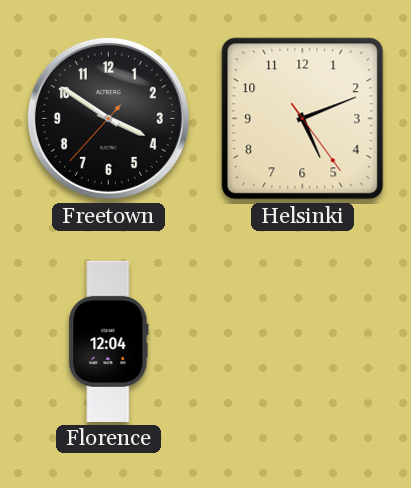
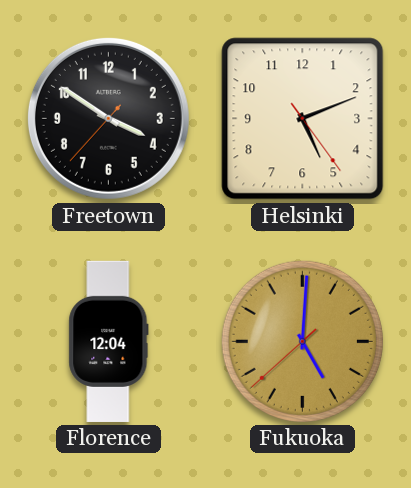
Fukuoka: none -> 5:00
